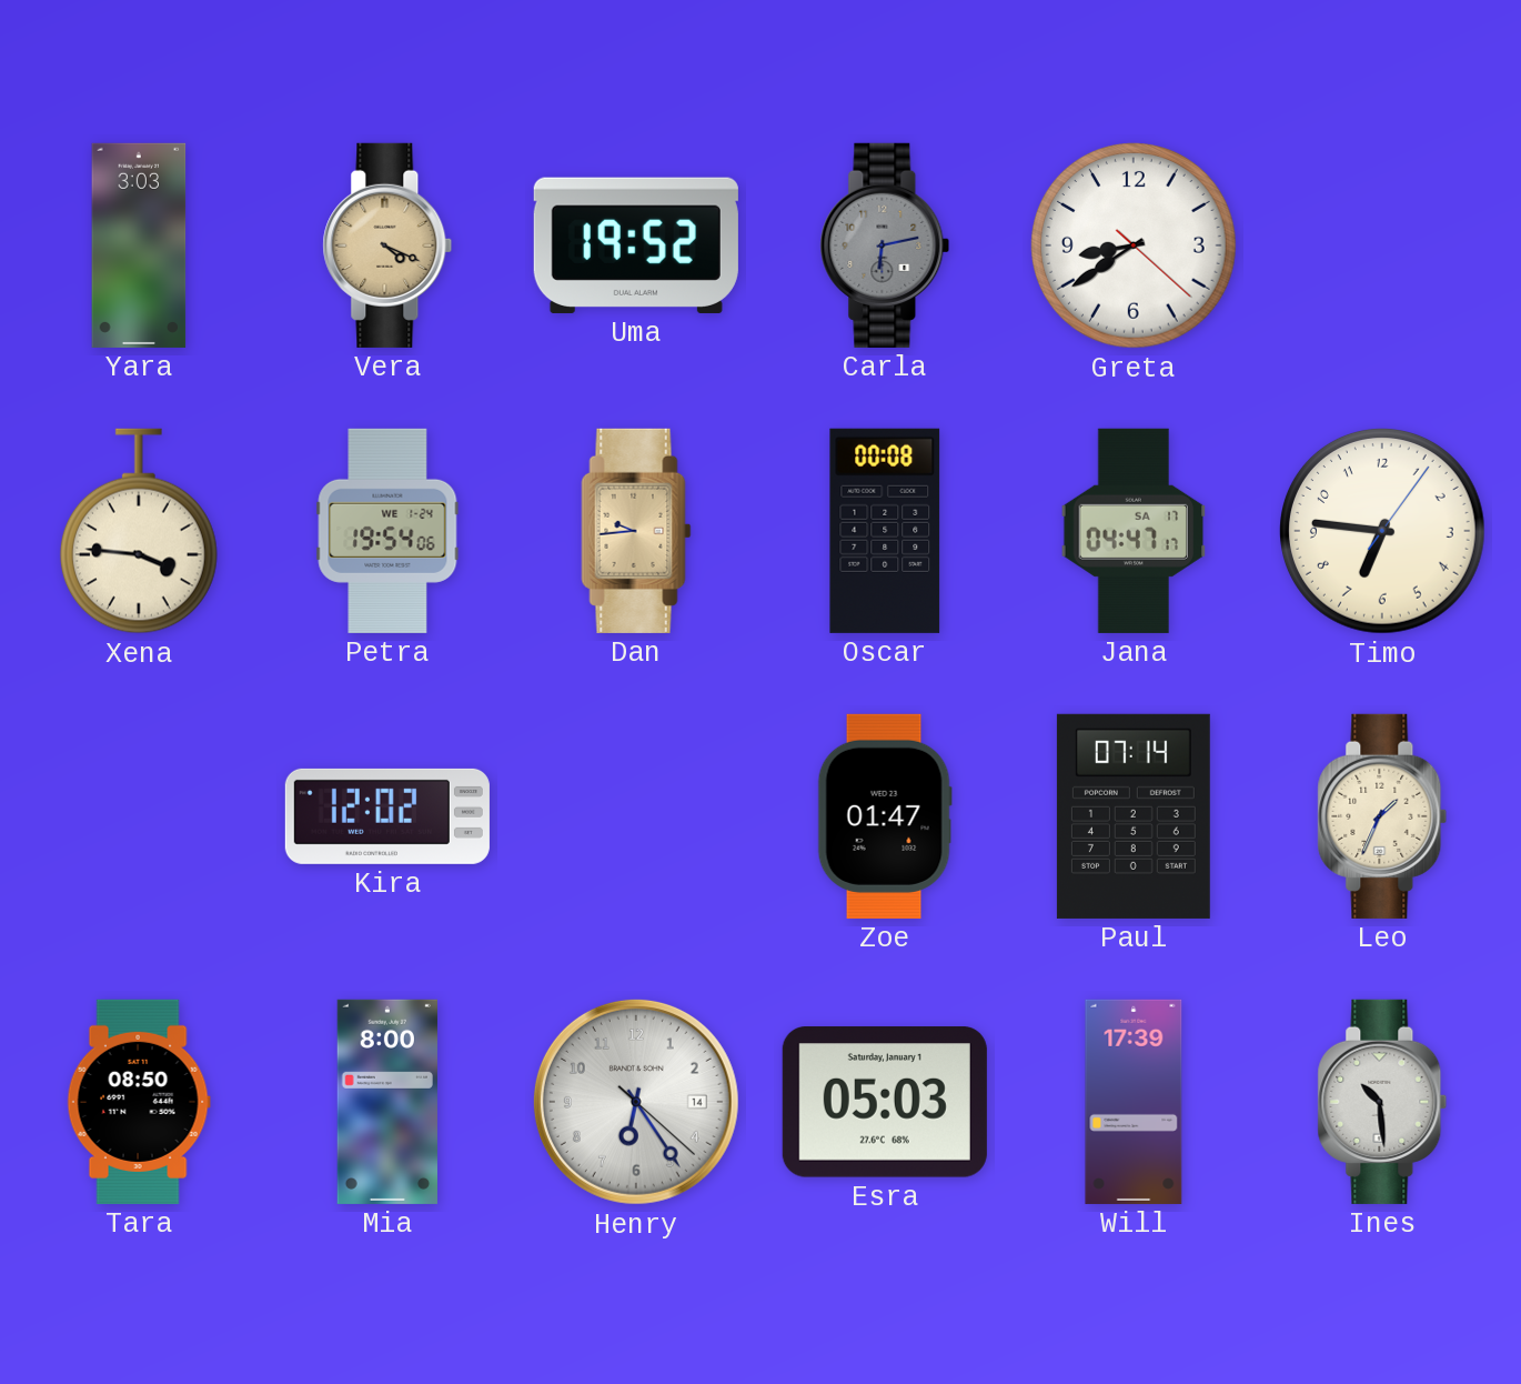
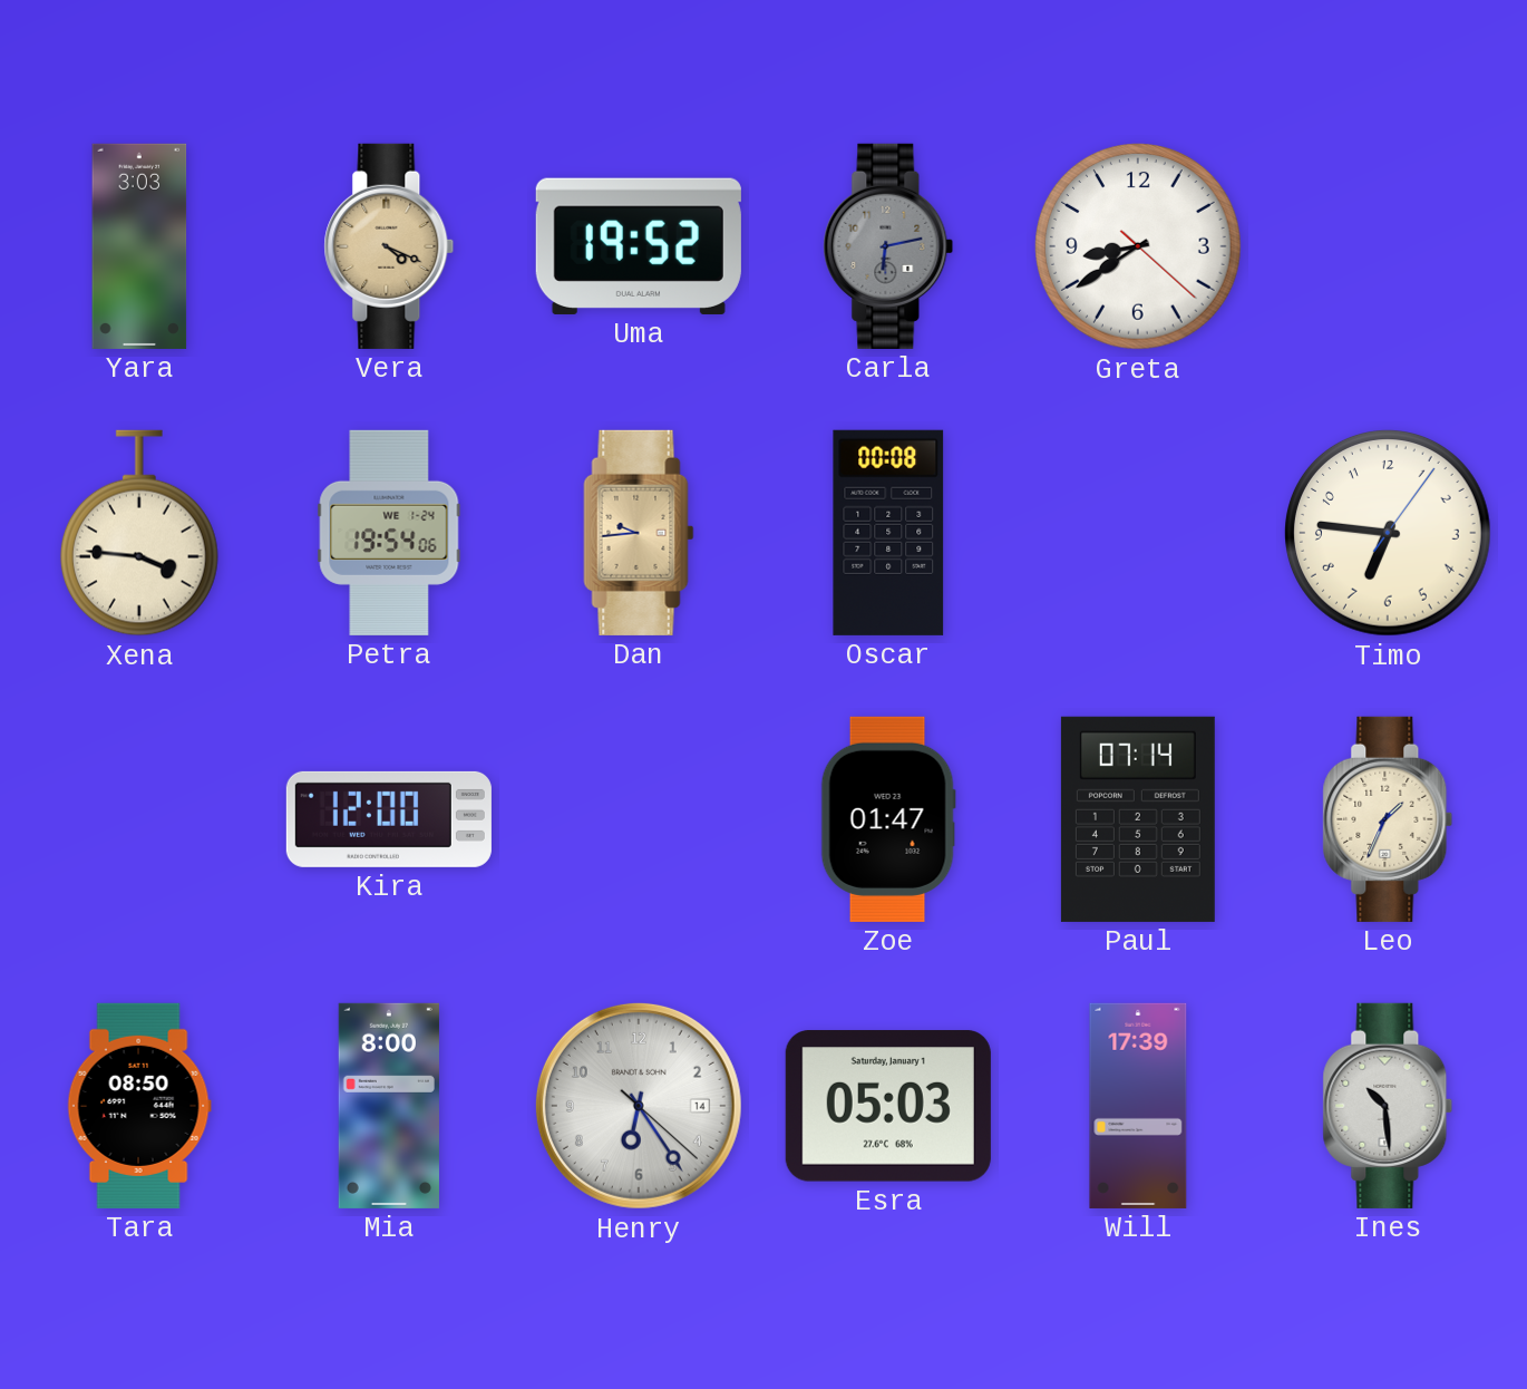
Jana: 04:47 -> none
Kira: 12:02 -> 12:00
